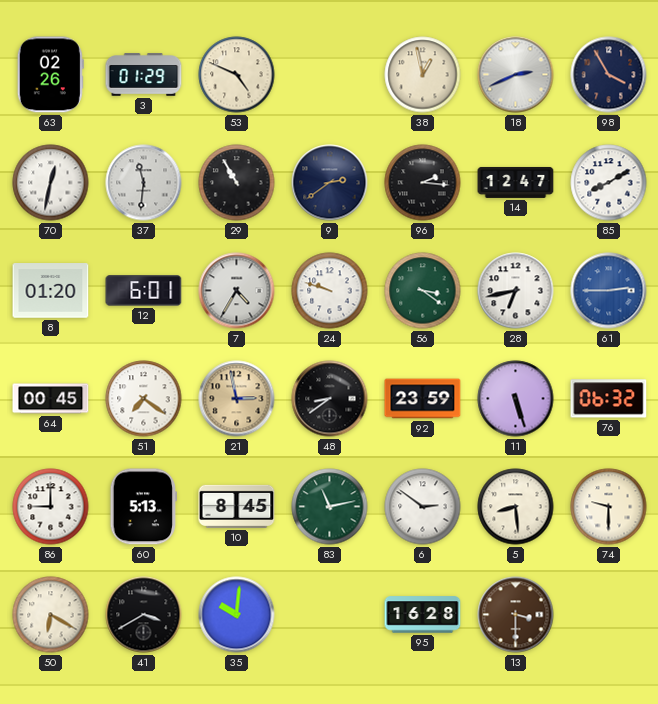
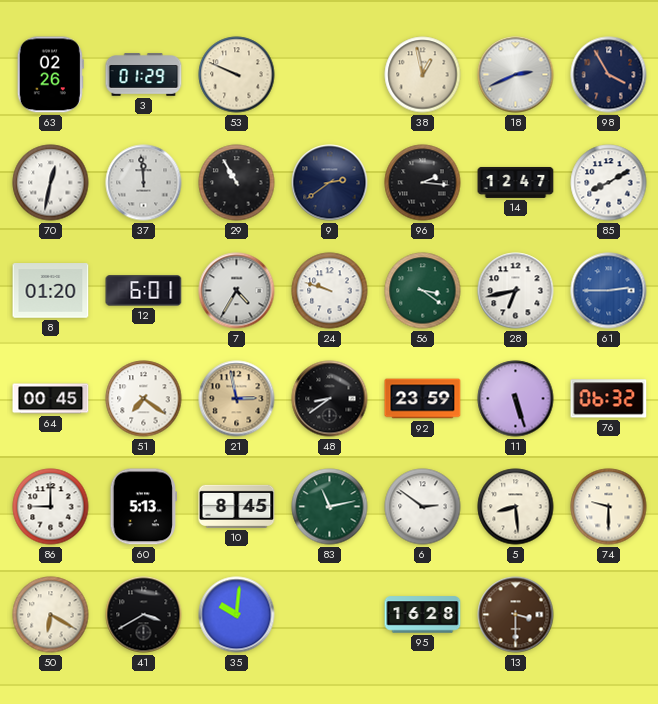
53: 4:49 -> 9:49
37: 11:31 -> 11:59
